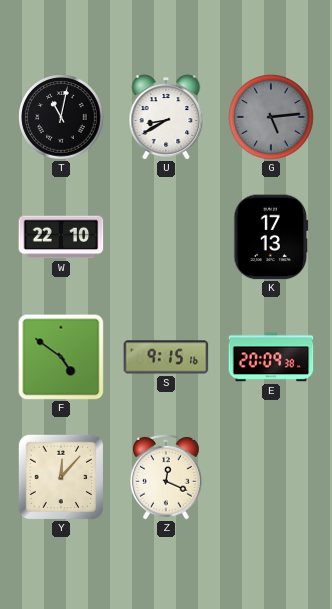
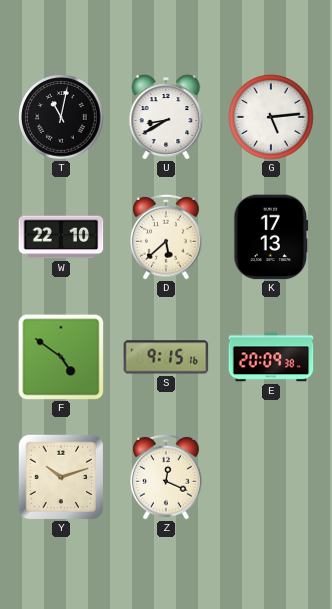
G dial: grey -> white
D: none -> 5:38
Y: 12:07 -> 10:12
